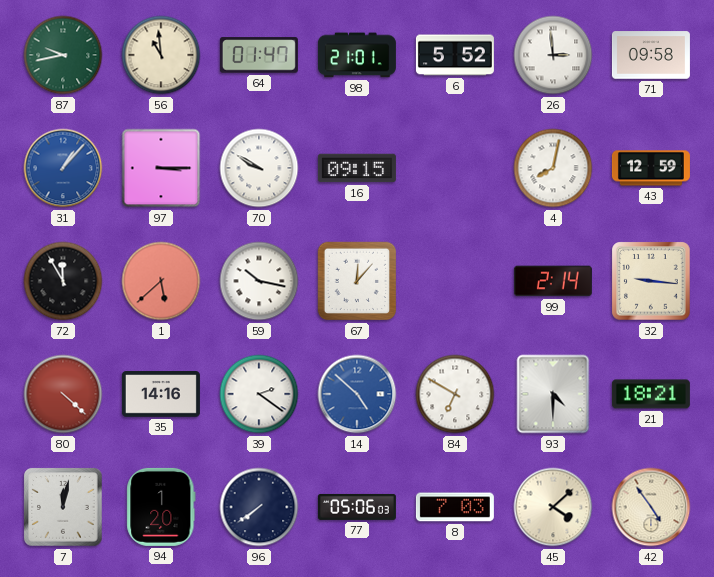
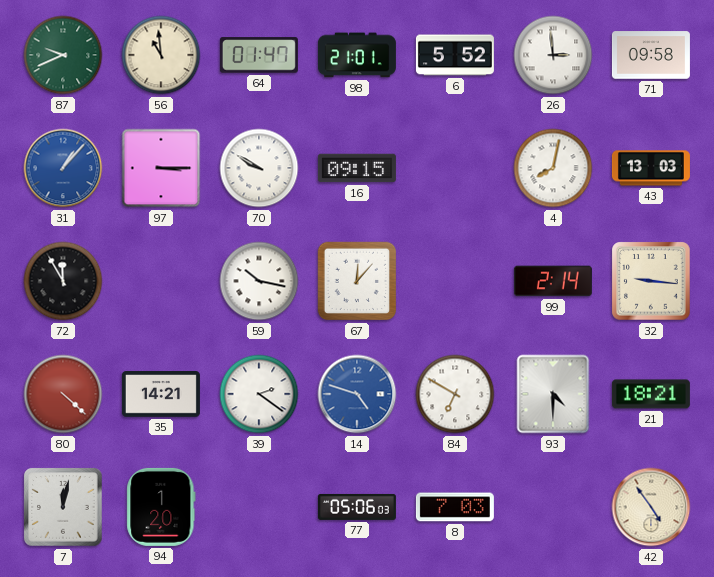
87: 9:43 -> 9:41
43: 12:59 -> 13:03
1: 5:38 -> none
35: 14:16 -> 14:21
14: 4:52 -> 4:48
96: 7:39 -> none
45: 4:08 -> none
